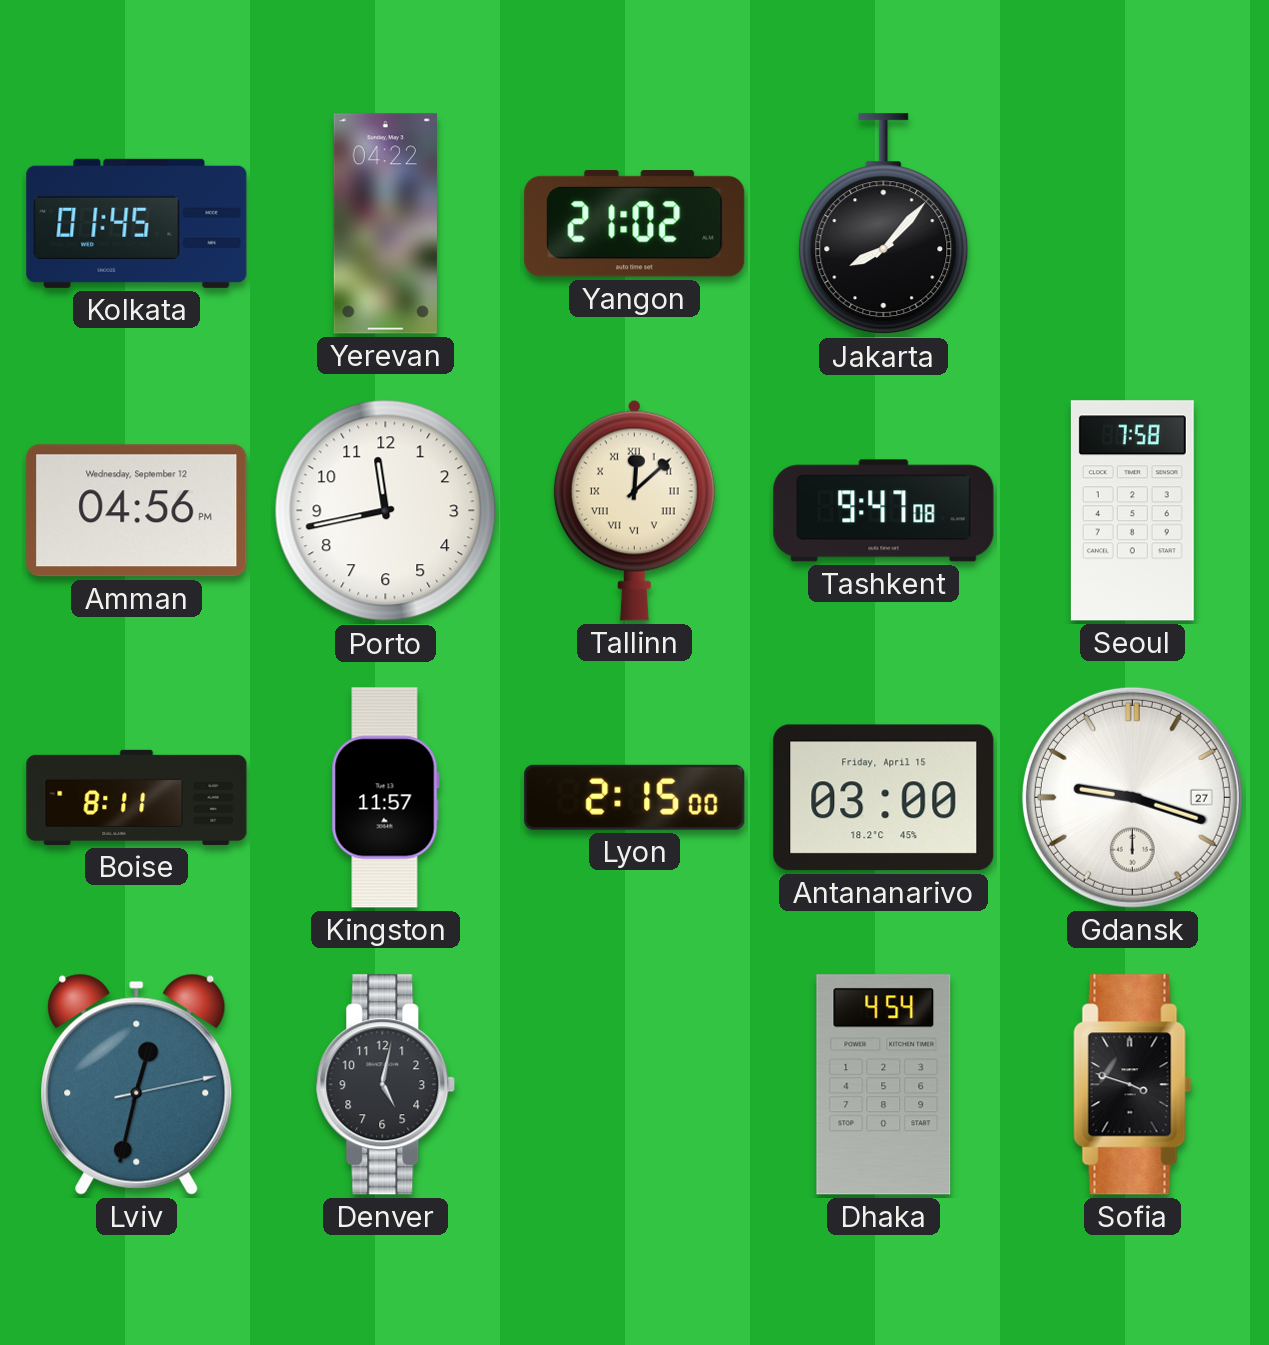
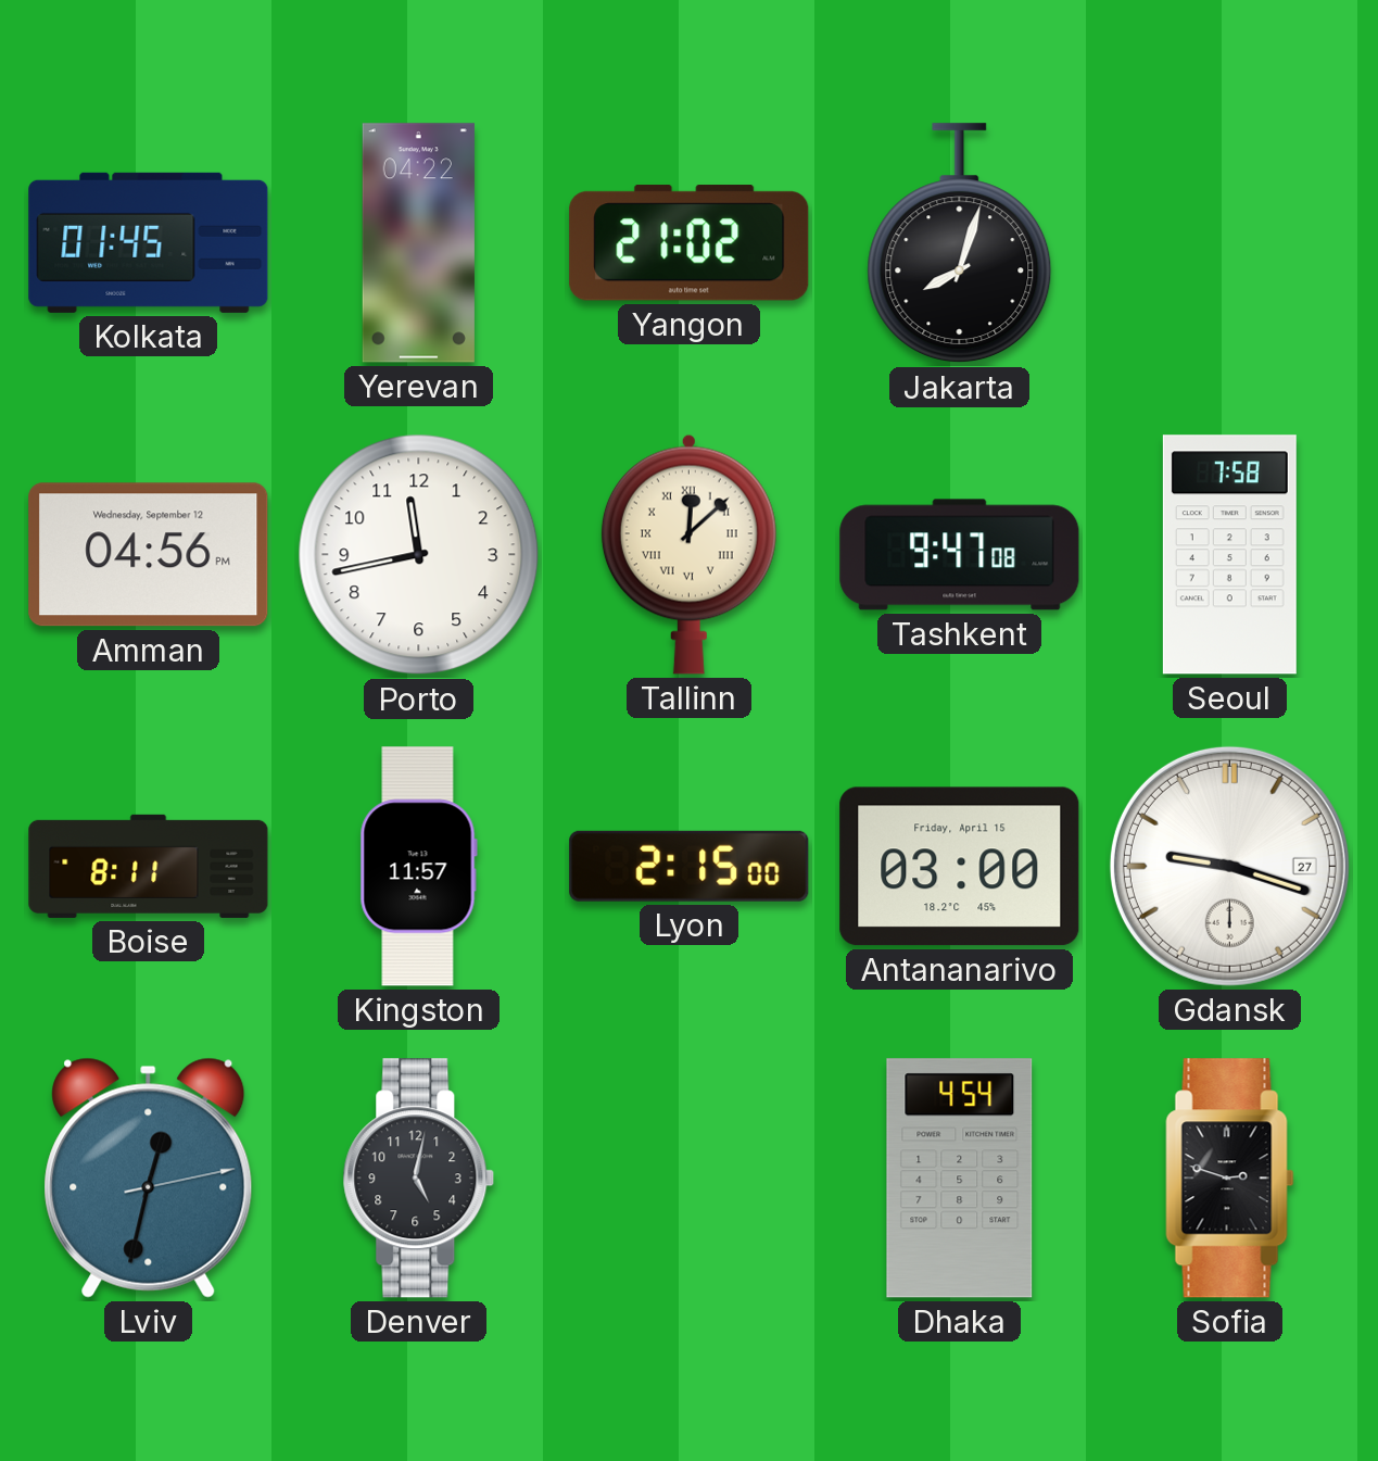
Jakarta: 8:07 -> 8:03
Sofia: 3:48 -> 2:48
